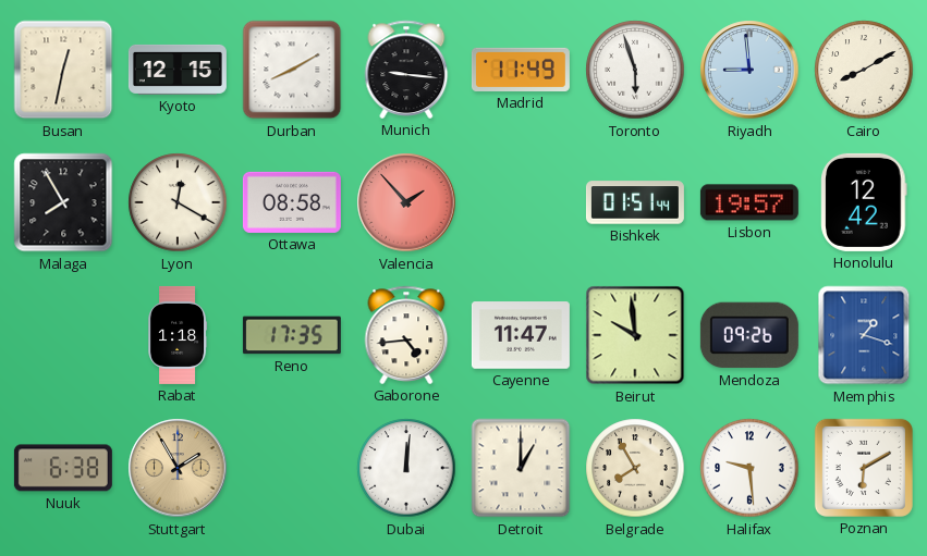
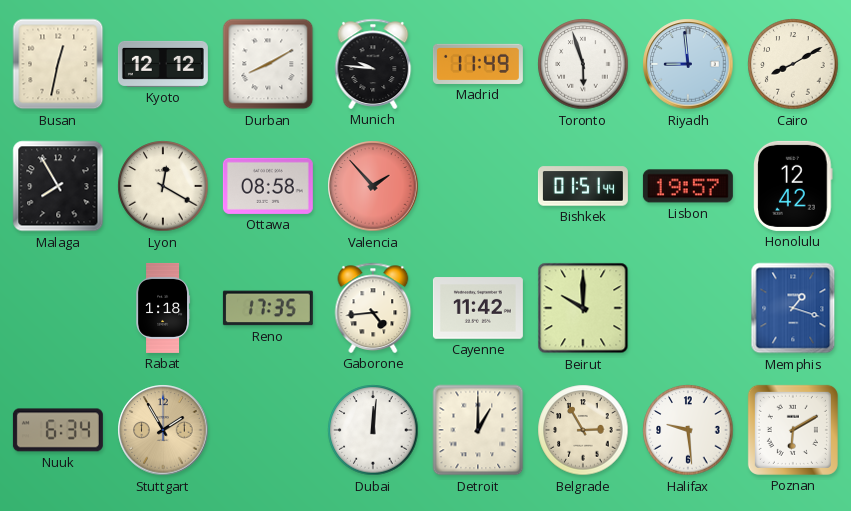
Kyoto: 12:15 -> 12:12
Munich: 9:16 -> 9:46
Cayenne: 11:47 -> 11:42
Beirut: 9:59 -> 10:00
Mendoza: 09:26 -> none
Nuuk: 6:38 -> 6:34
Belgrade: 7:55 -> 2:55
